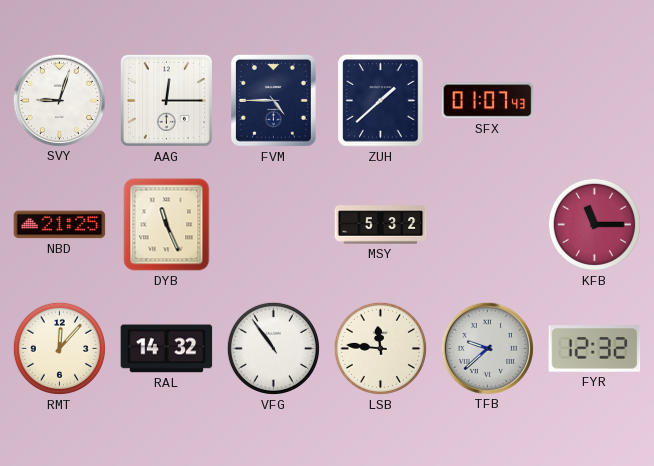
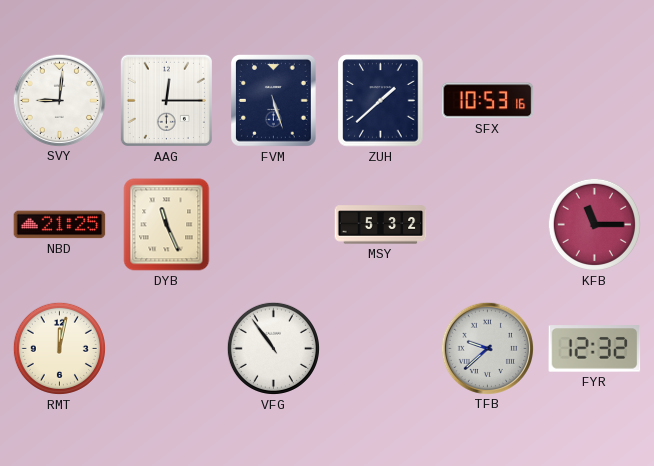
SVY: 9:03 -> 9:01
FVM: 4:45 -> 5:27
SFX: 01:07 -> 10:53
RMT: 12:07 -> 12:02
RAL: 14:32 -> none
LSB: 11:46 -> none
